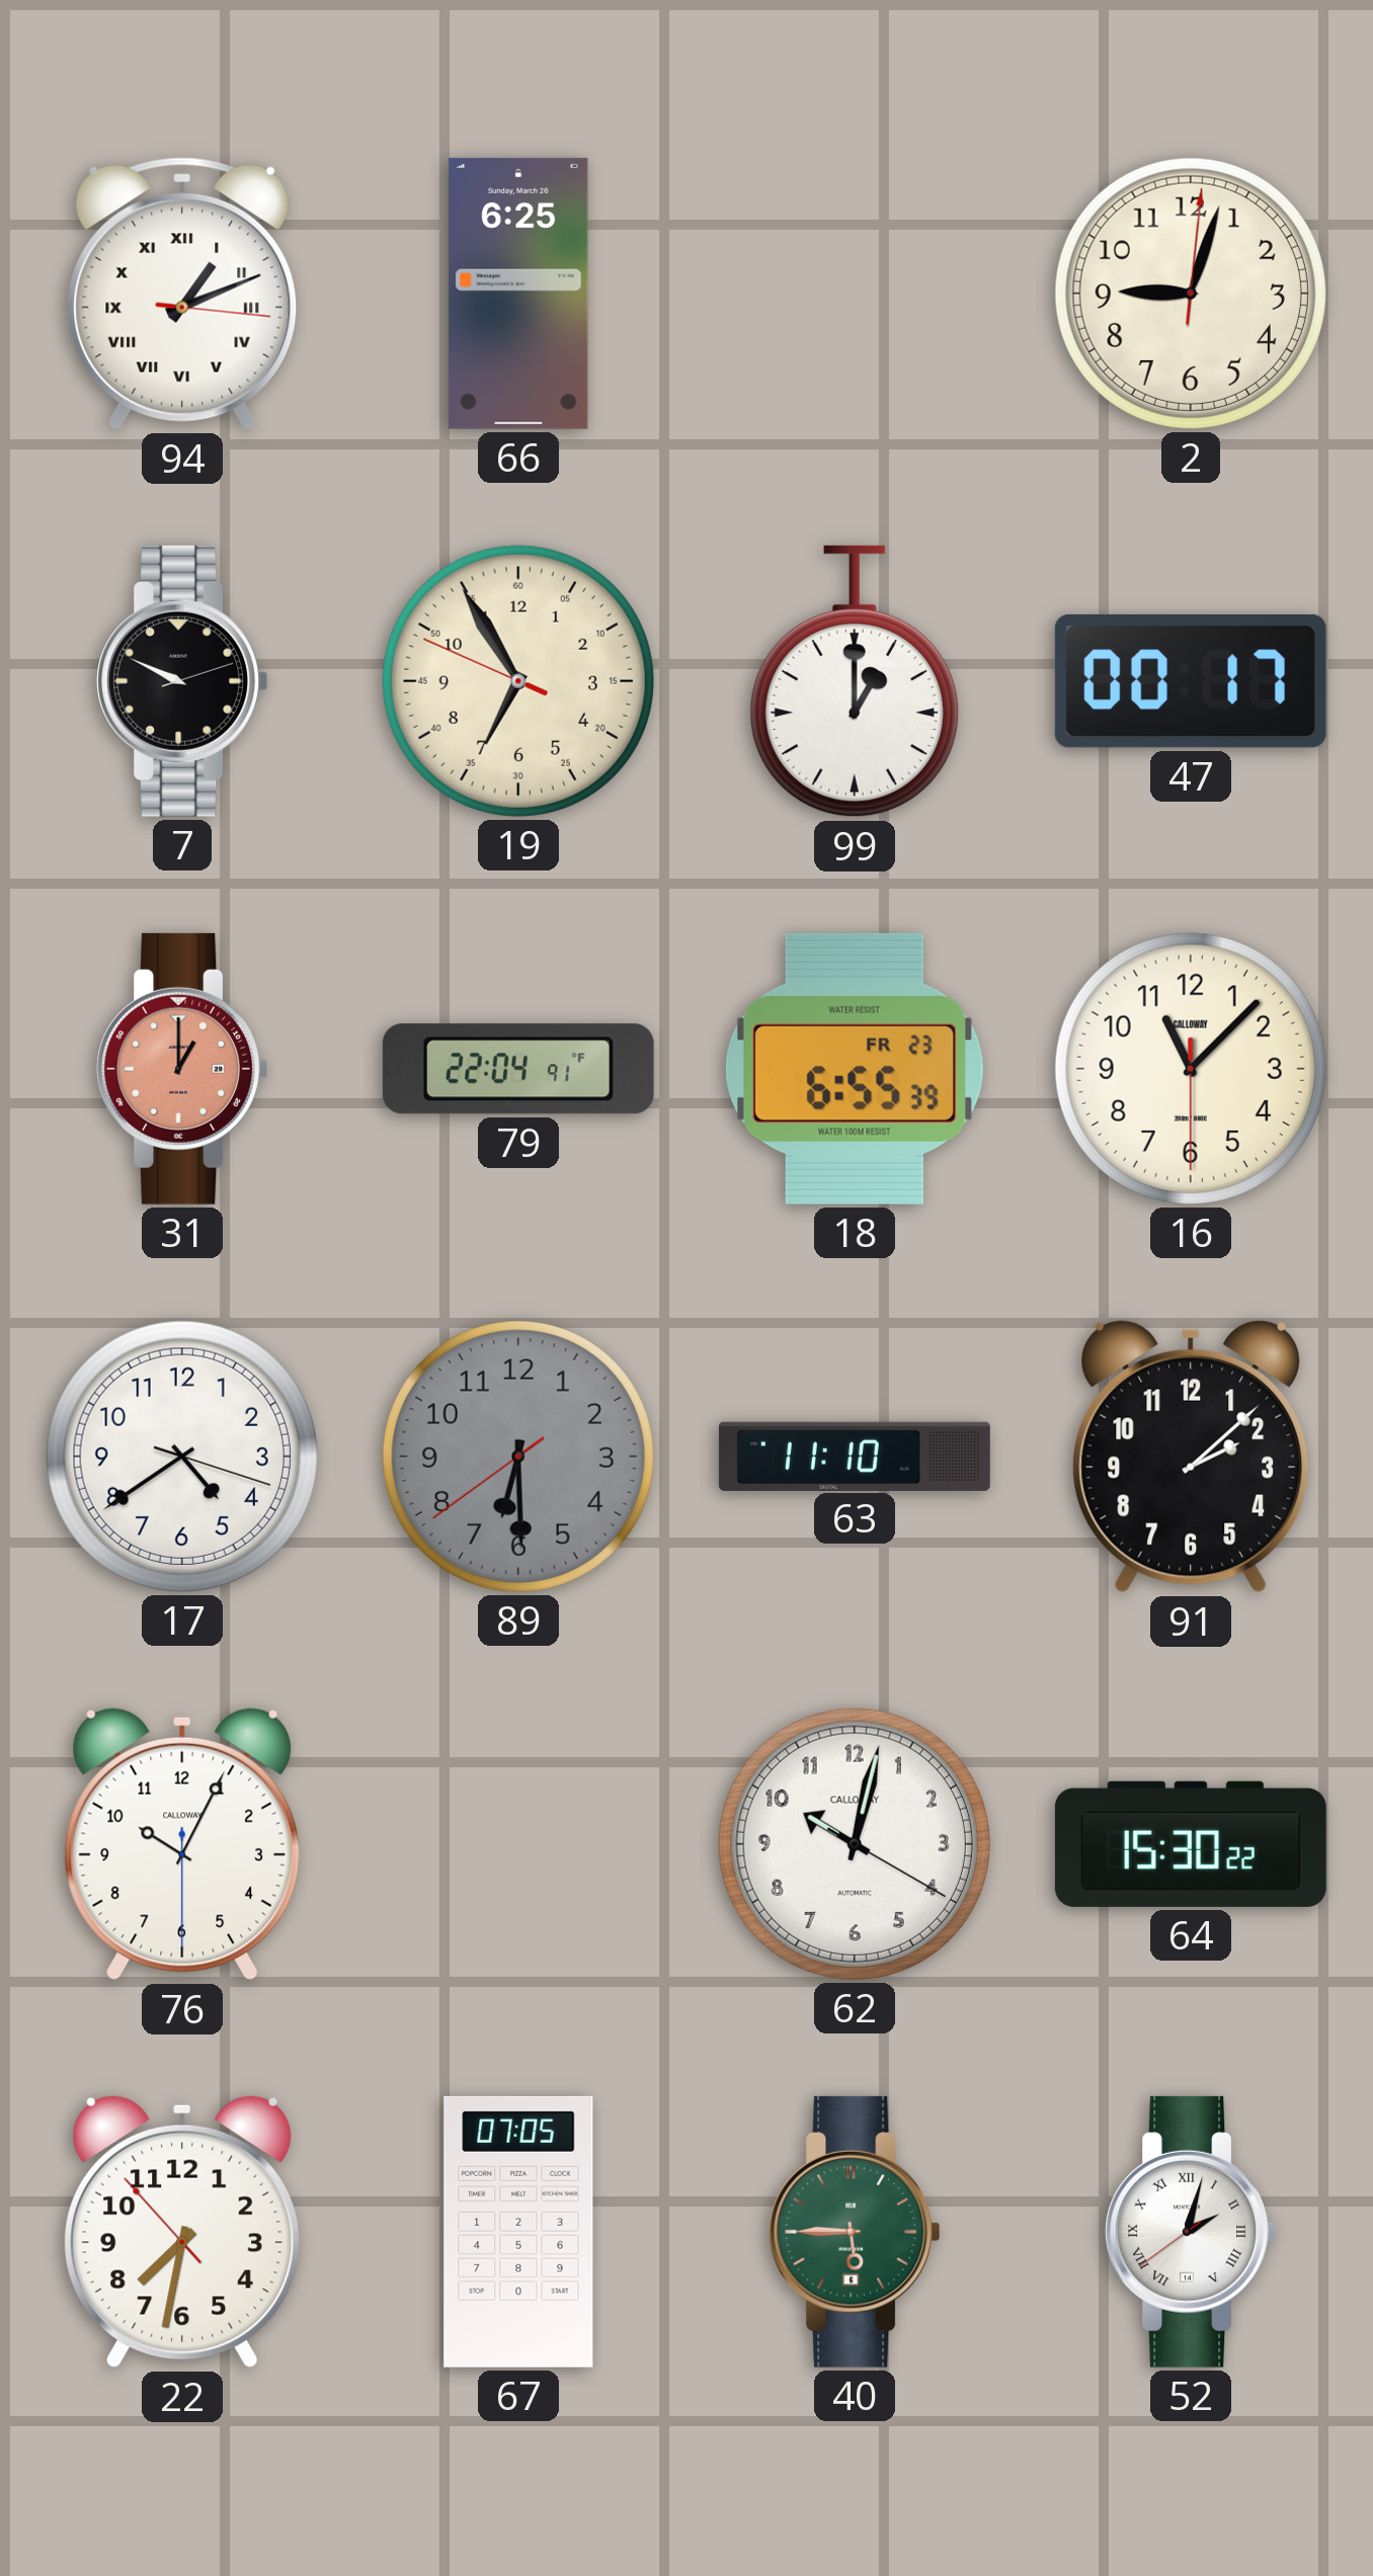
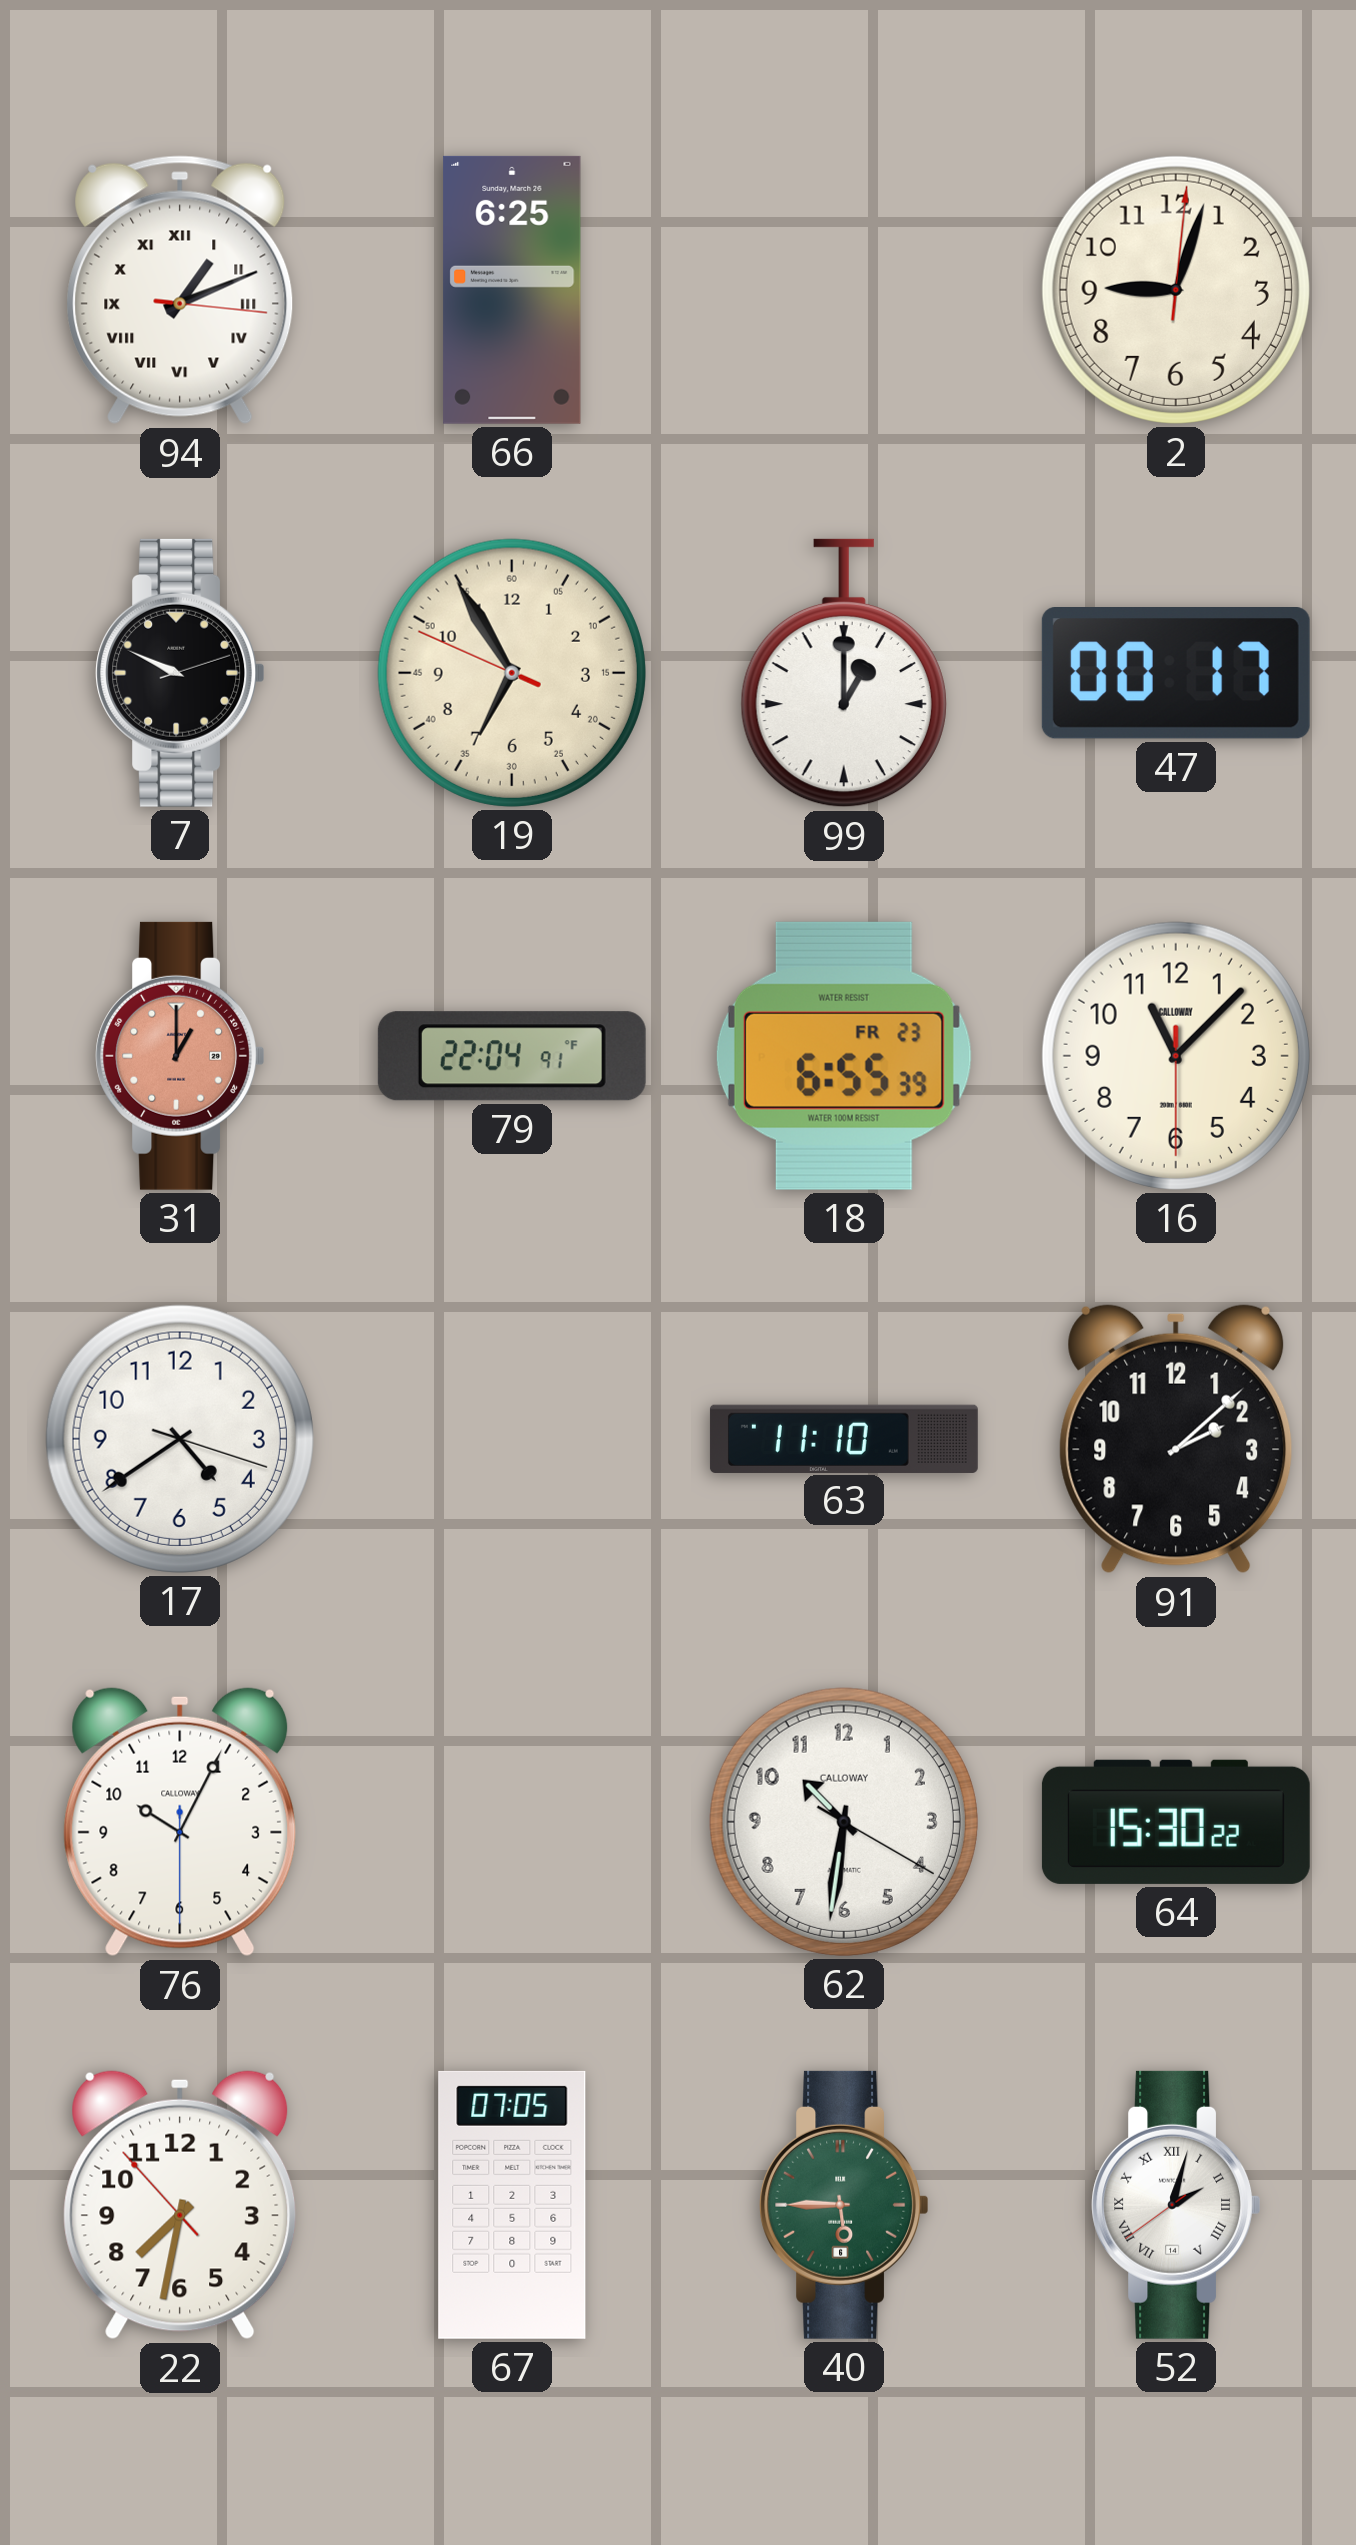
89: 6:29 -> none
62: 10:02 -> 10:31
